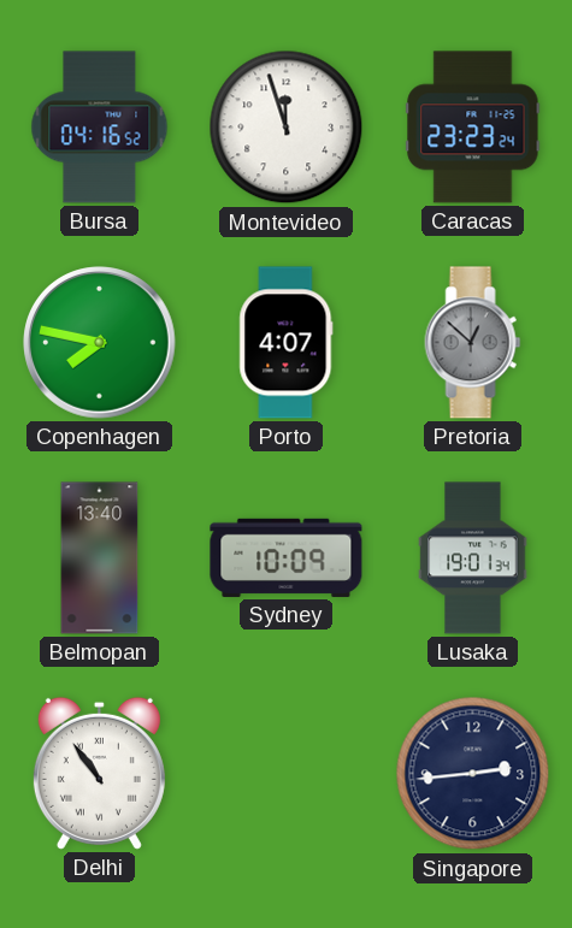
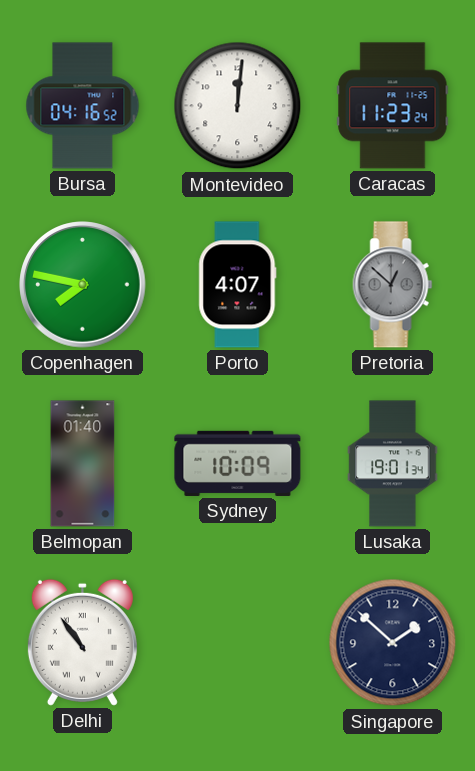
Montevideo: 11:57 -> 12:01
Caracas: 23:23 -> 11:23
Belmopan: 13:40 -> 01:40
Singapore: 2:44 -> 1:52
